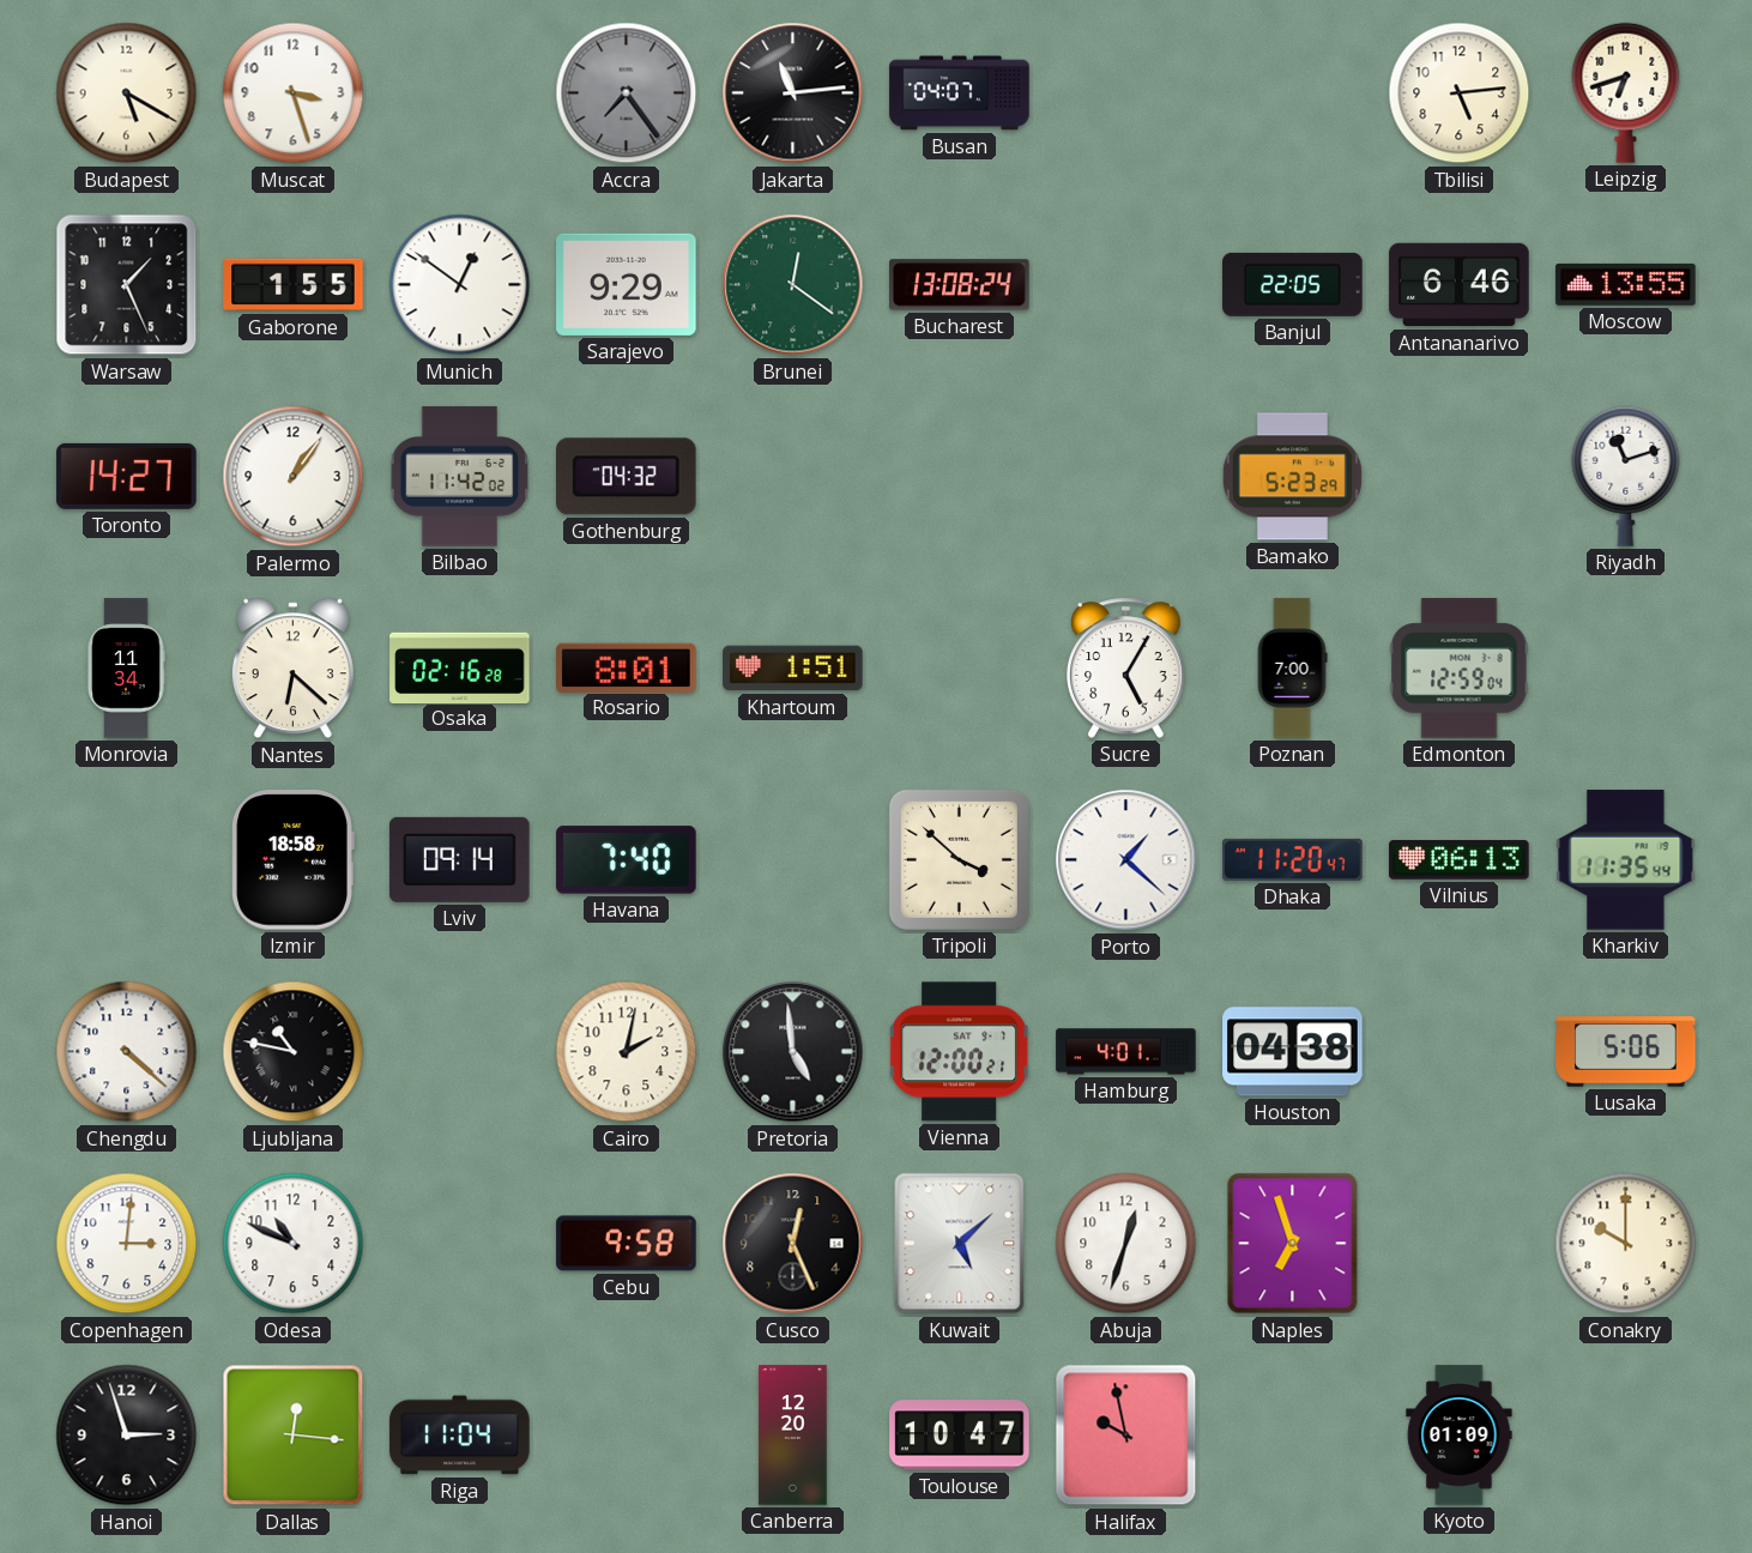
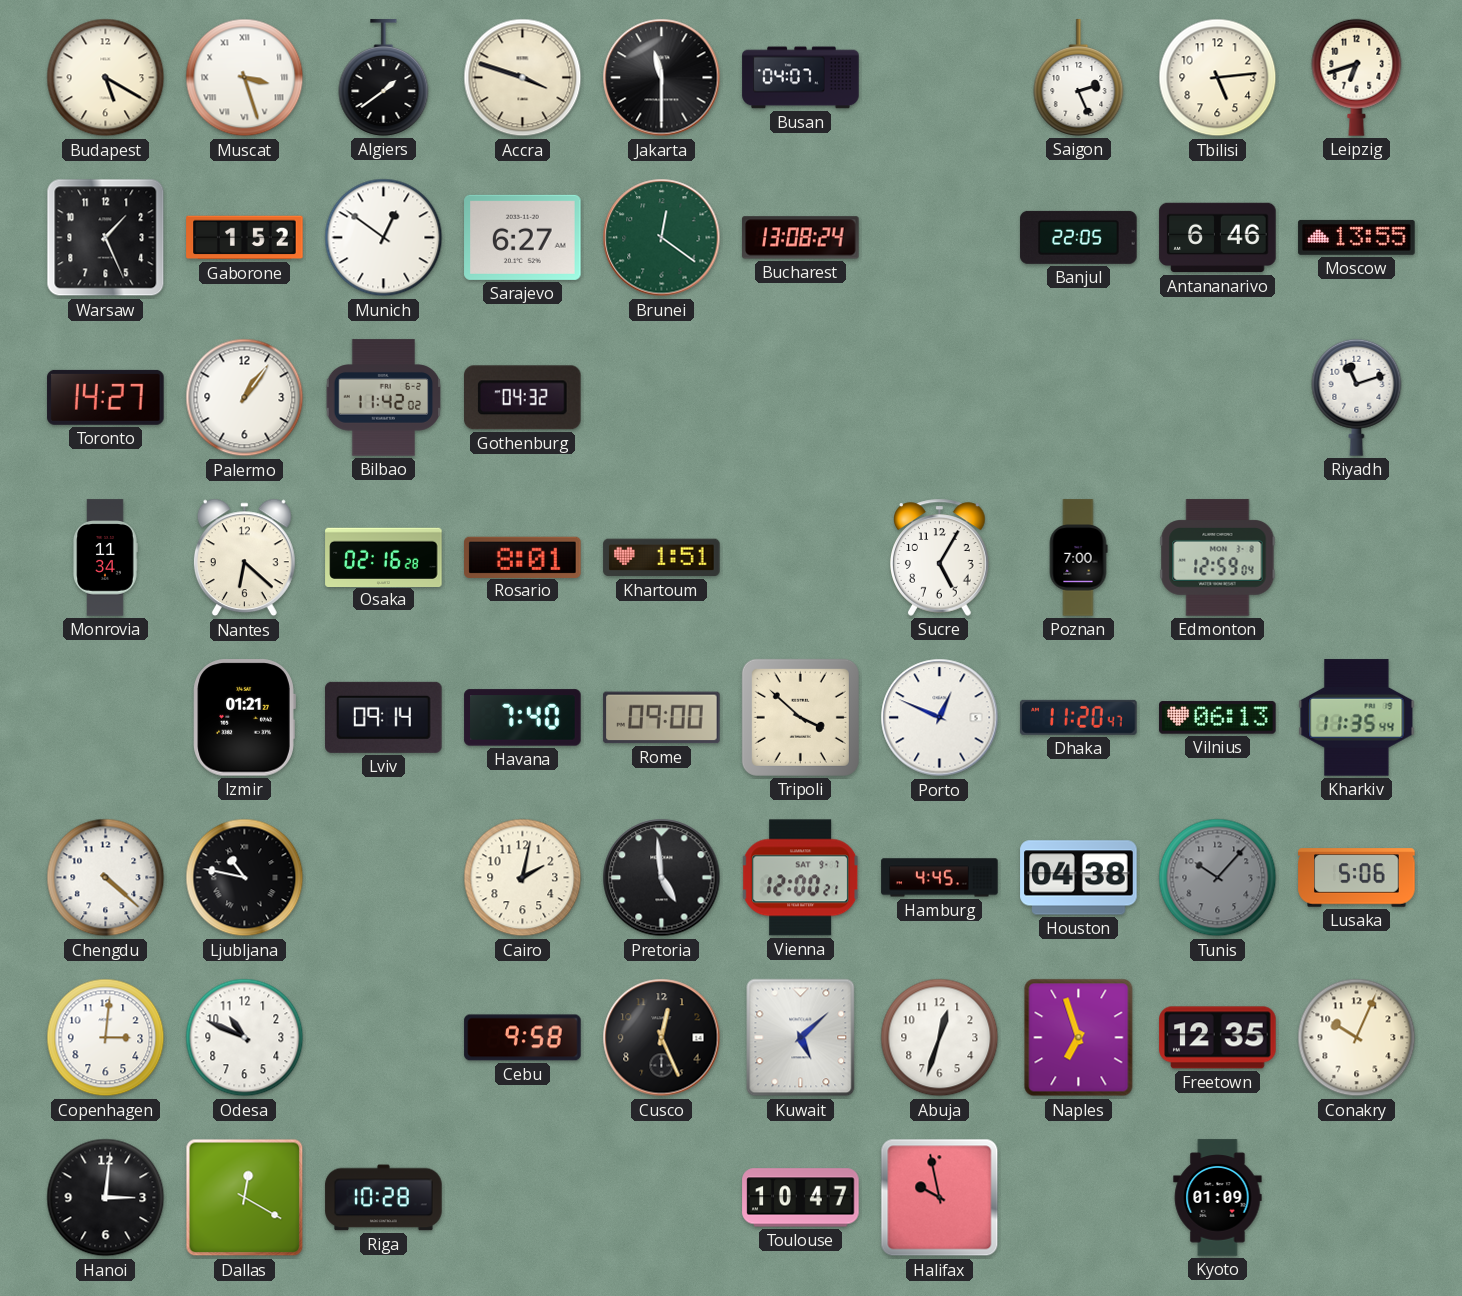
Muscat numerals: Arabic -> Roman
Algiers: none -> 1:39
Accra: 7:24 -> 3:48
Accra dial: grey -> cream
Jakarta: 11:14 -> 11:30
Saigon: none -> 2:26
Gaborone: 1:55 -> 1:52
Sarajevo: 9:29 -> 6:27
Bamako: 5:23 -> none
Izmir: 18:58 -> 01:21
Rome: none -> 09:00
Porto: 1:22 -> 12:49
Hamburg: 4:01 -> 4:45
Tunis: none -> 10:07
Freetown: none -> 12:35
Conakry: 10:00 -> 10:04
Hanoi: 2:57 -> 3:01
Dallas: 12:16 -> 12:20
Riga: 11:04 -> 10:28
Canberra: 12:20 -> none
